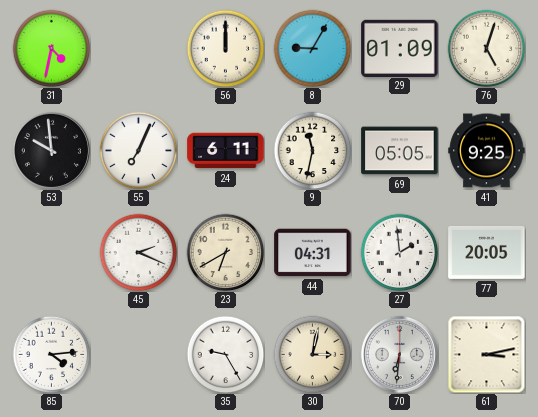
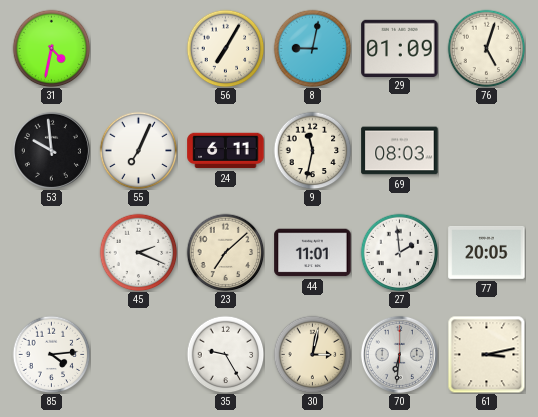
56: 12:00 -> 7:05
8: 9:05 -> 9:02
69: 05:05 -> 08:03
41: 9:25 -> none
23: 6:40 -> 7:08
44: 04:31 -> 11:01
